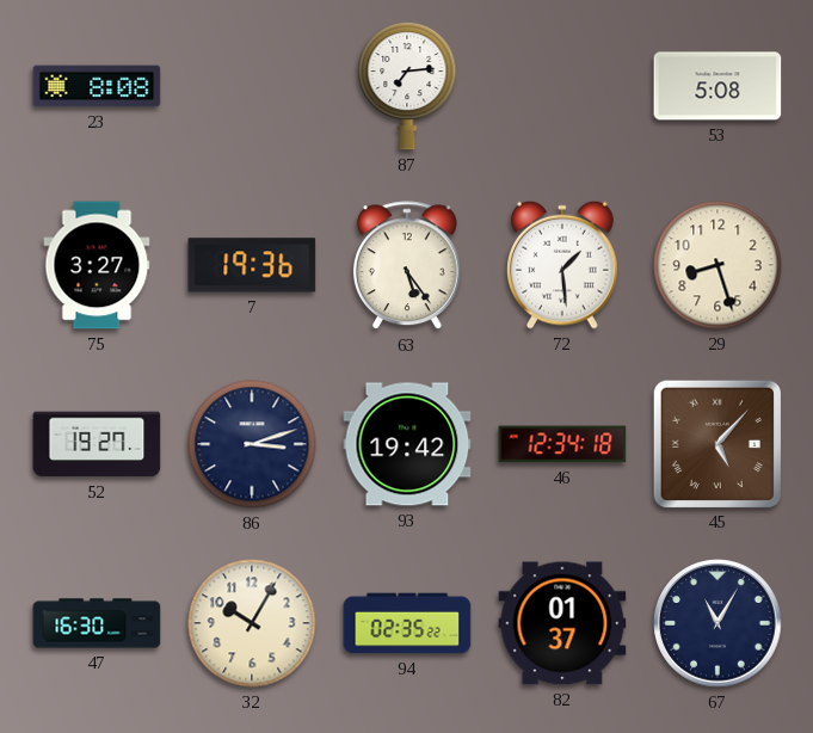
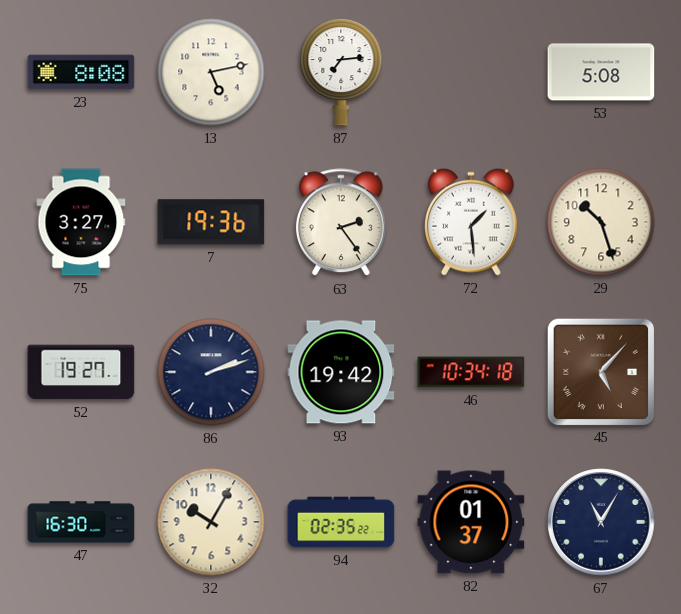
13: none -> 5:13
63: 5:24 -> 2:24
29: 8:27 -> 10:27
86: 3:12 -> 2:12
46: 12:34 -> 10:34
